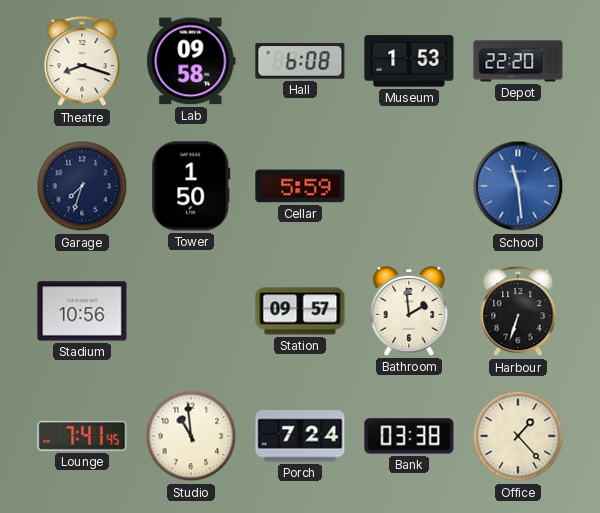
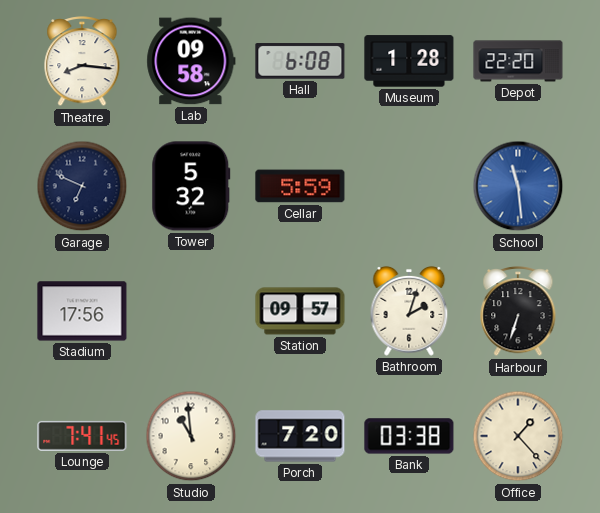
Theatre: 8:18 -> 8:16
Museum: 1:53 -> 1:28
Garage: 7:33 -> 6:49
Tower: 1:50 -> 5:32
Stadium: 10:56 -> 17:56
Bathroom: 1:59 -> 2:03
Porch: 7:24 -> 7:20
